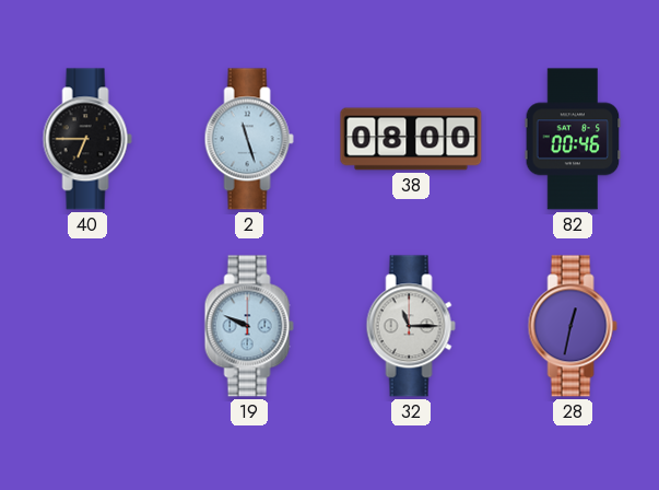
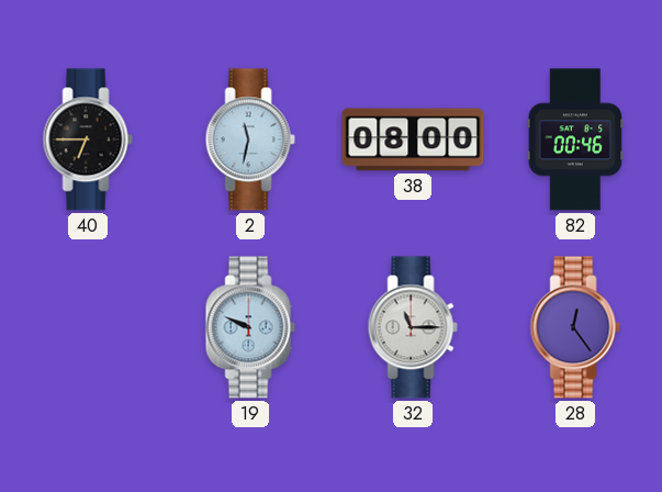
2: 11:27 -> 11:32
28: 12:32 -> 12:24
